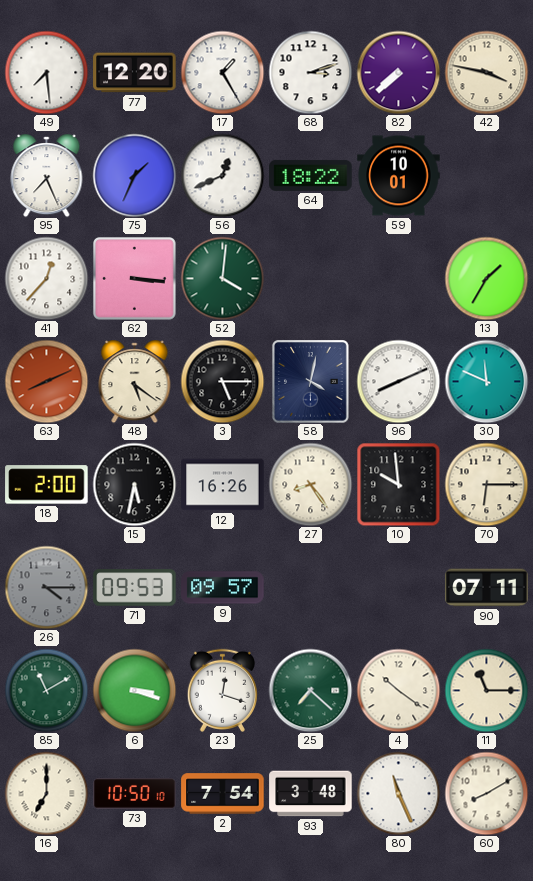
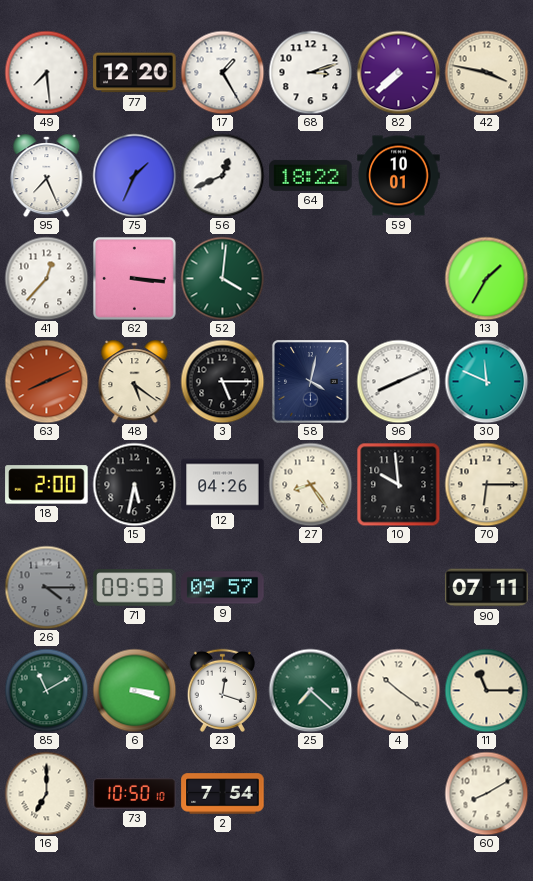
12: 16:26 -> 04:26
93: 3:48 -> none
80: 11:26 -> none
